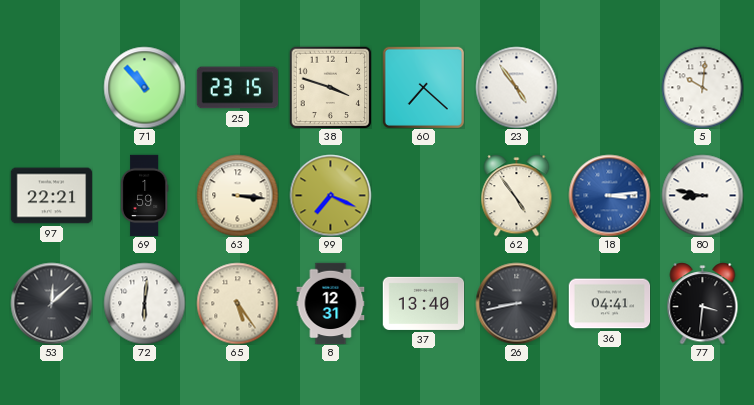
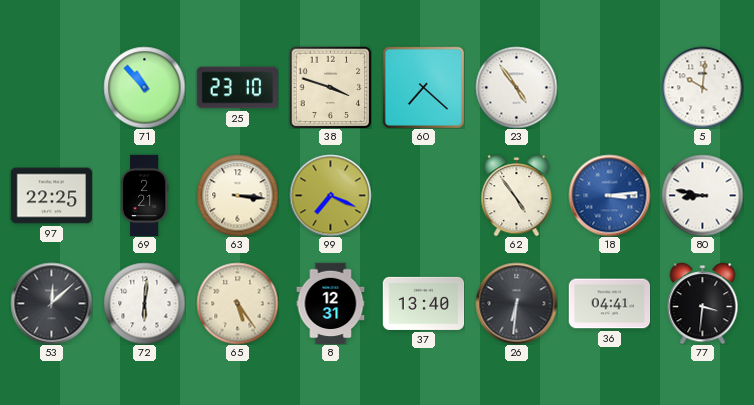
25: 23:15 -> 23:10
97: 22:21 -> 22:25
69: 1:59 -> 2:21
26: 8:43 -> 6:31
